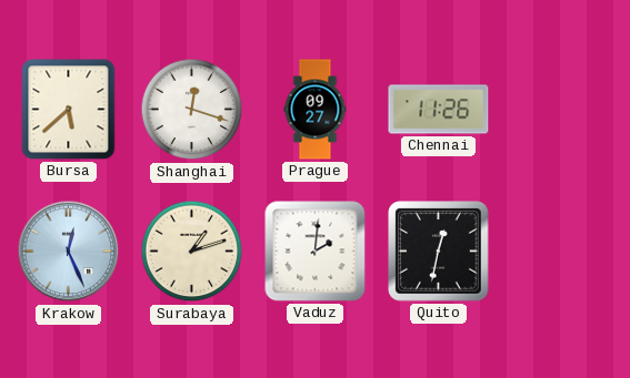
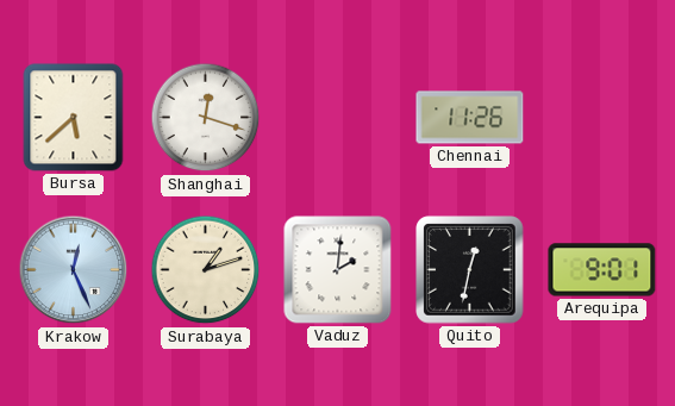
Prague: 09:27 -> none
Arequipa: none -> 9:01
